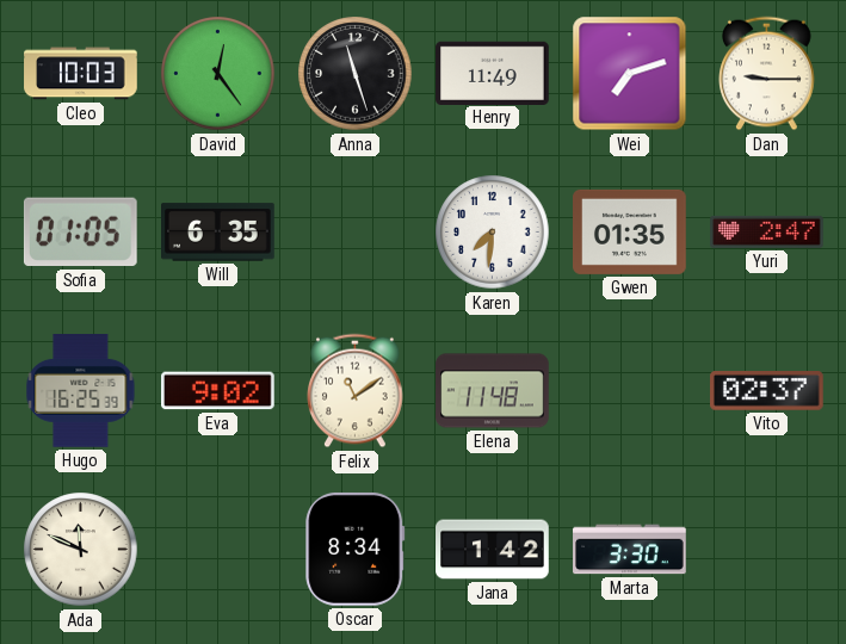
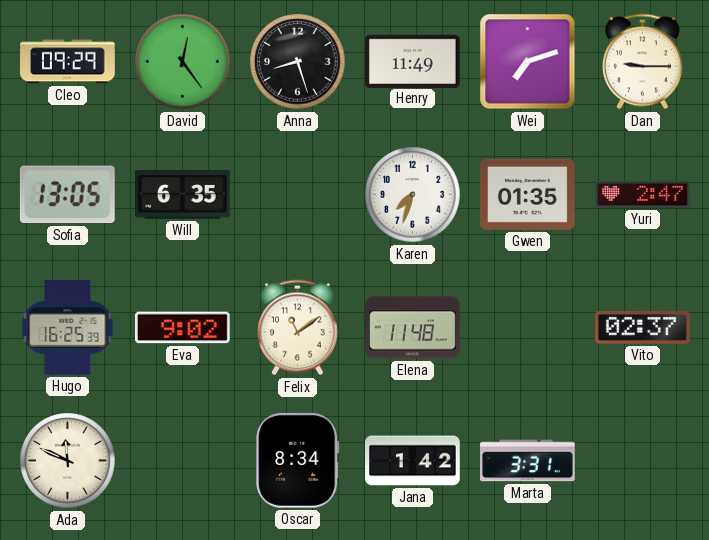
Cleo: 10:03 -> 09:29
Anna: 11:27 -> 8:27
Sofia: 01:05 -> 13:05
Karen: 7:31 -> 7:33
Marta: 3:30 -> 3:31
